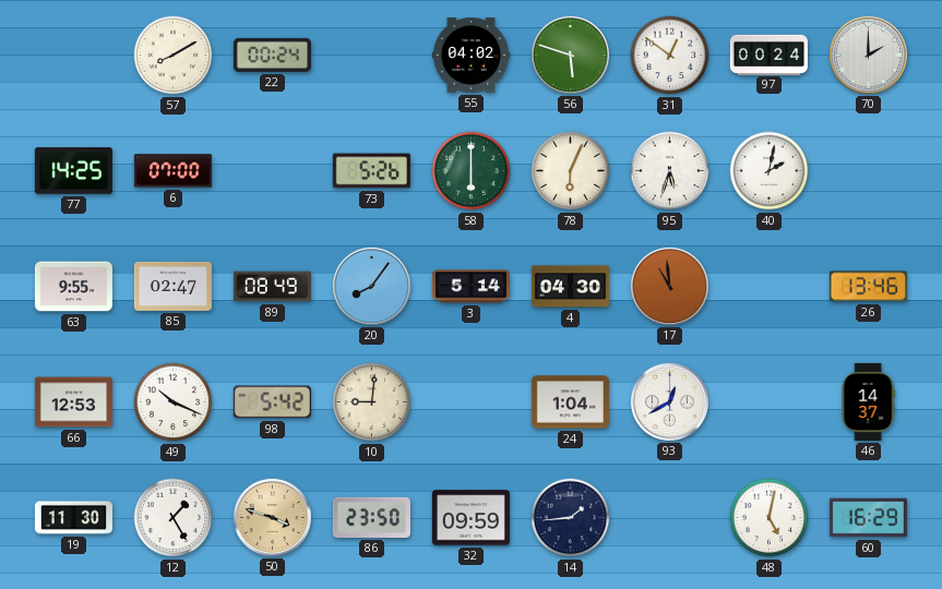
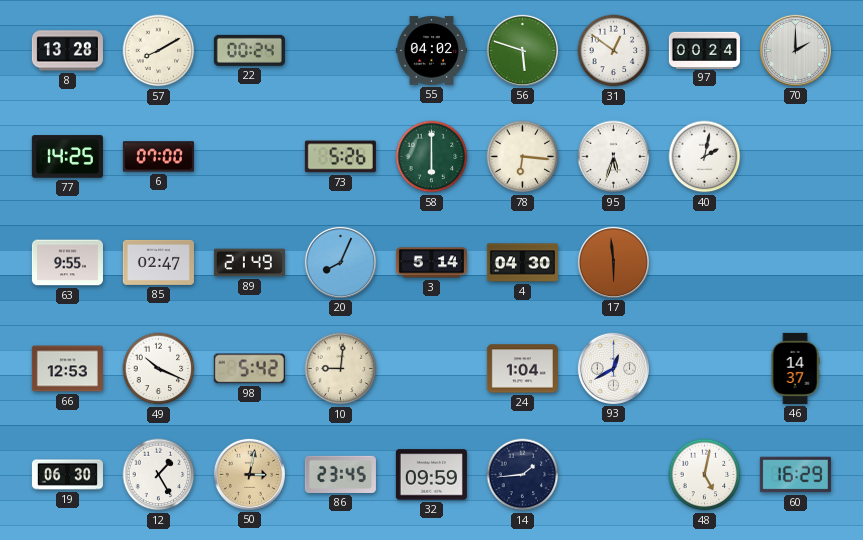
8: none -> 13:28
78: 6:04 -> 6:16
89: 08:49 -> 21:49
20: 8:06 -> 8:04
17: 10:59 -> 5:59
26: 13:46 -> none
19: 11:30 -> 06:30
50: 3:48 -> 3:02
86: 23:50 -> 23:45
